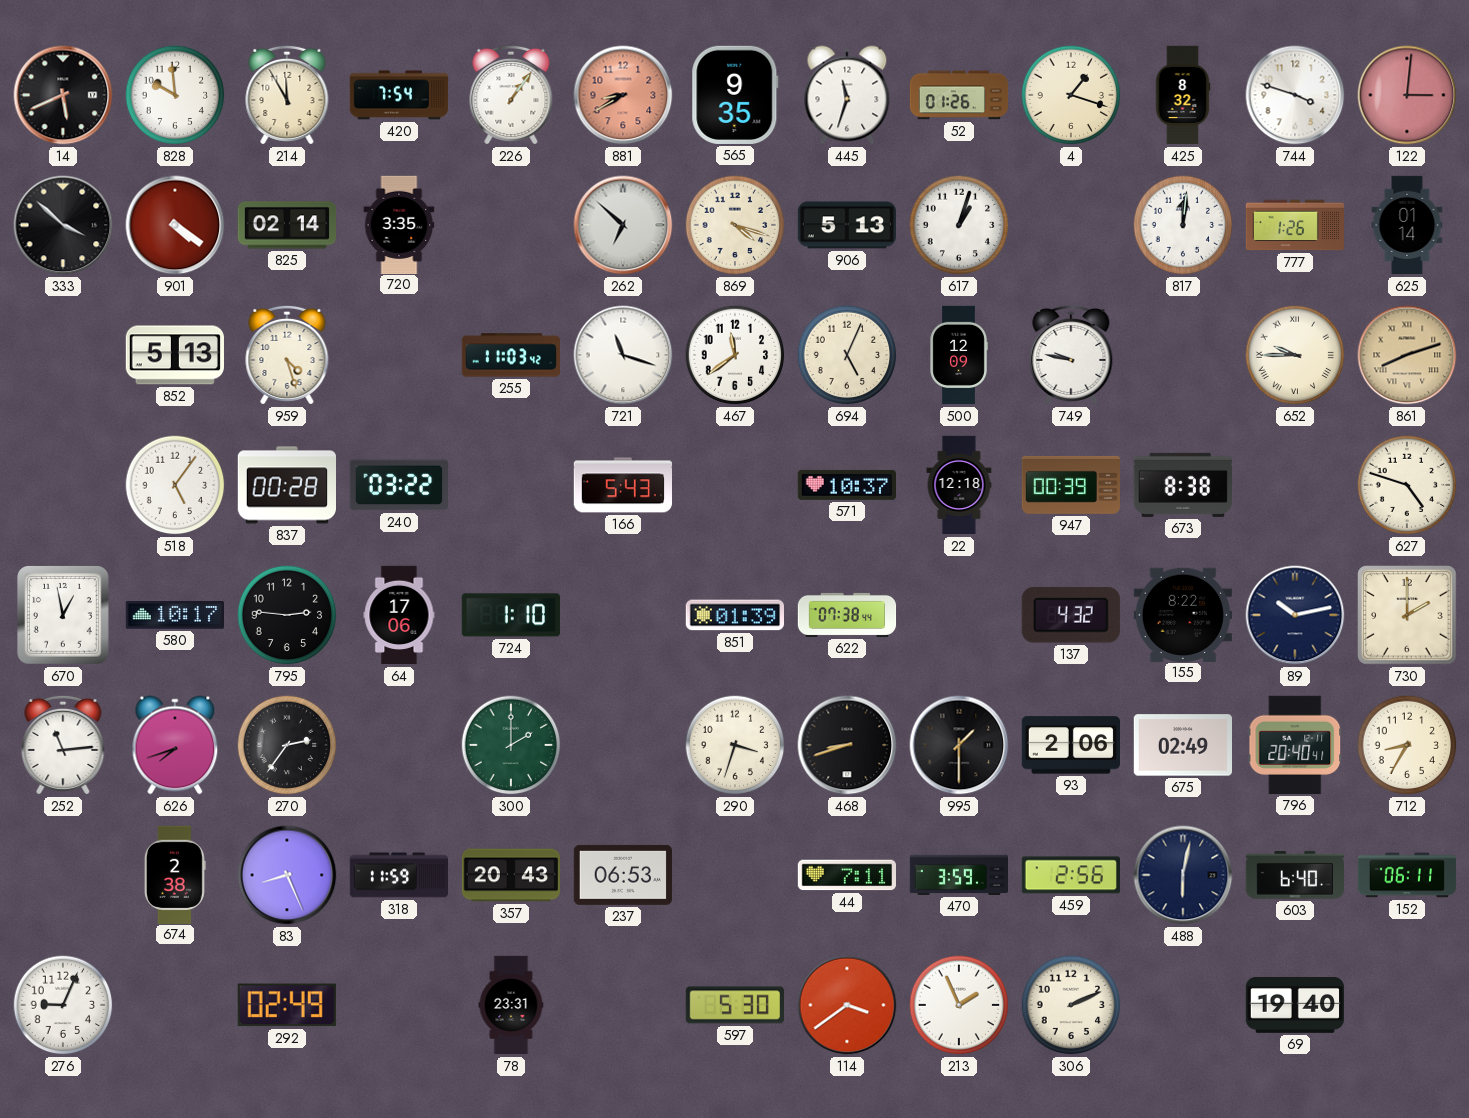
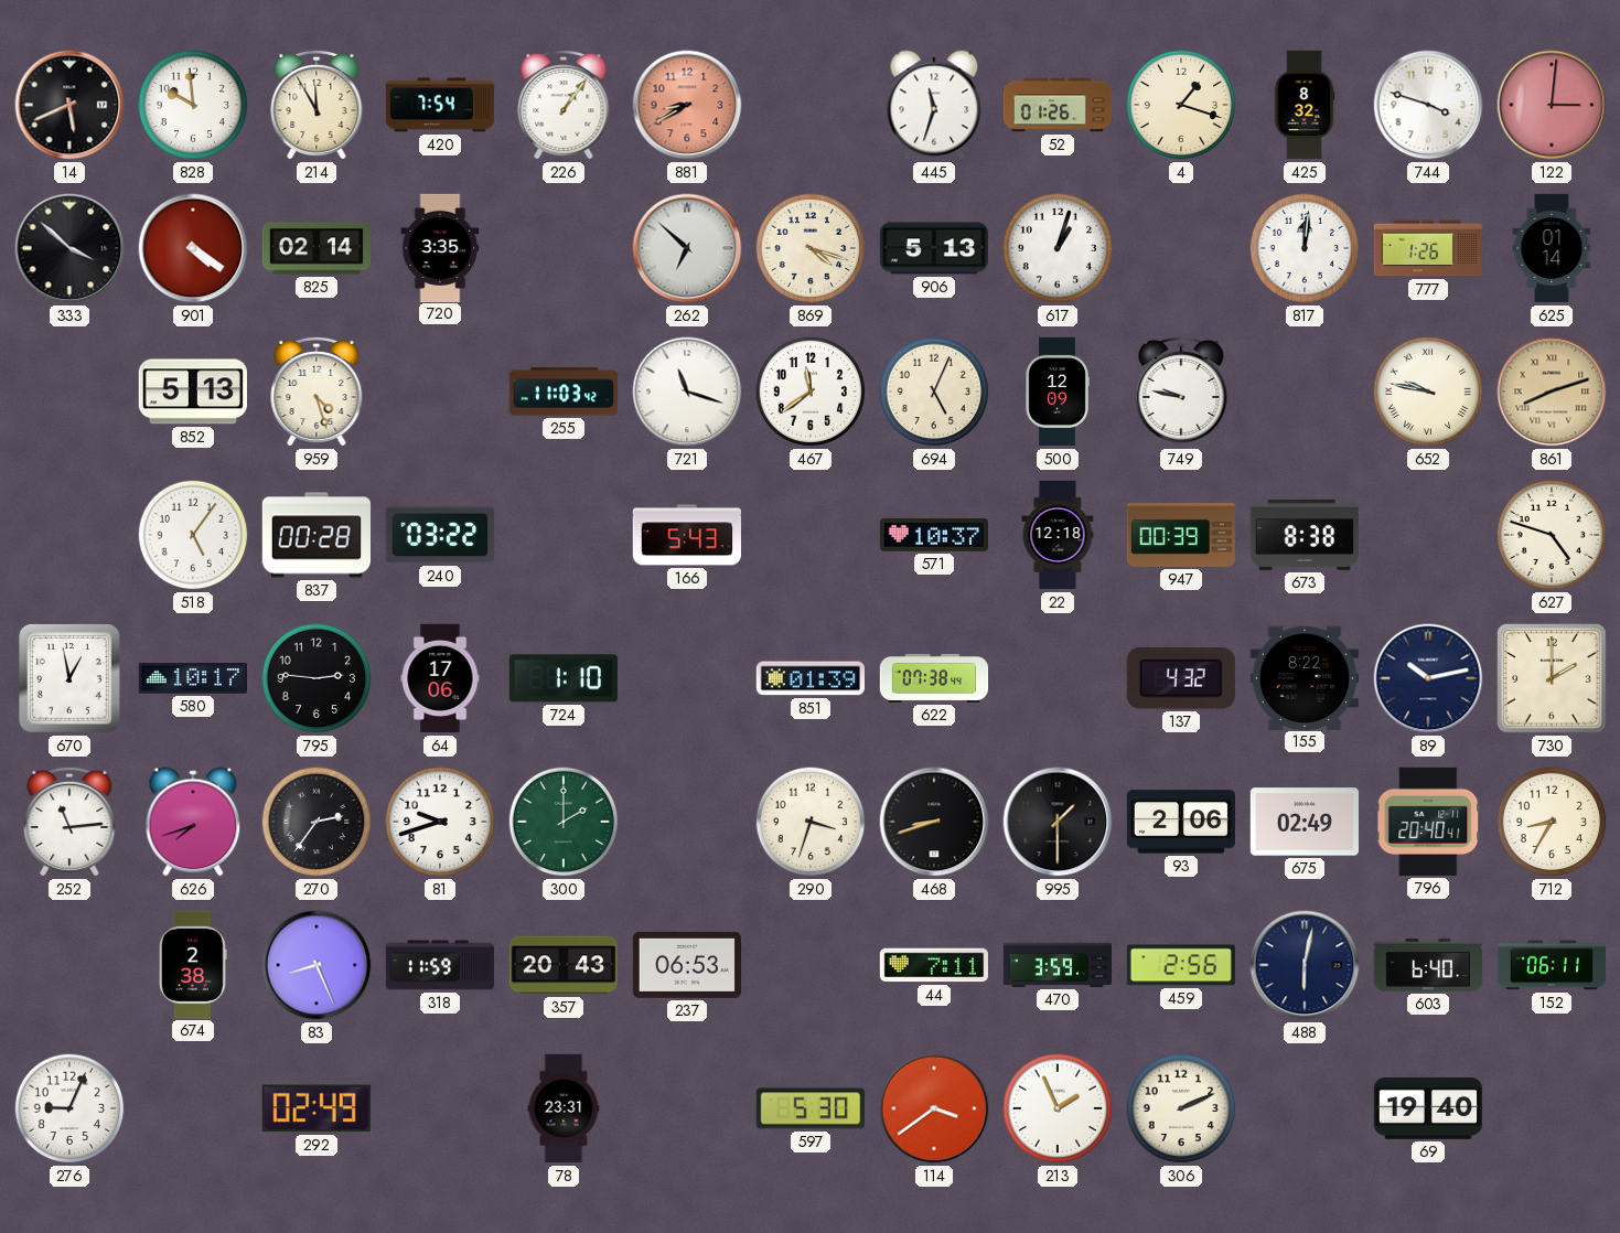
565: 9:35 -> none
652: 9:45 -> 9:47
81: none -> 9:42
